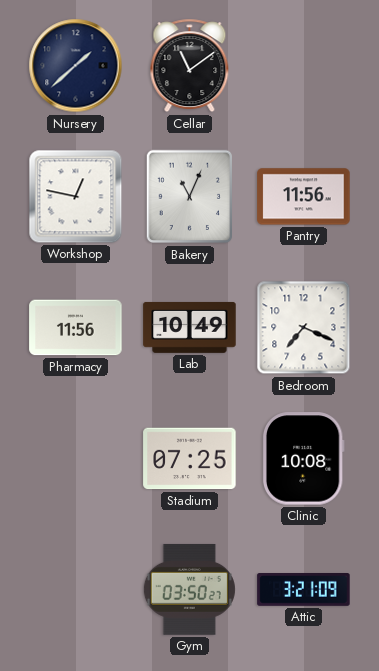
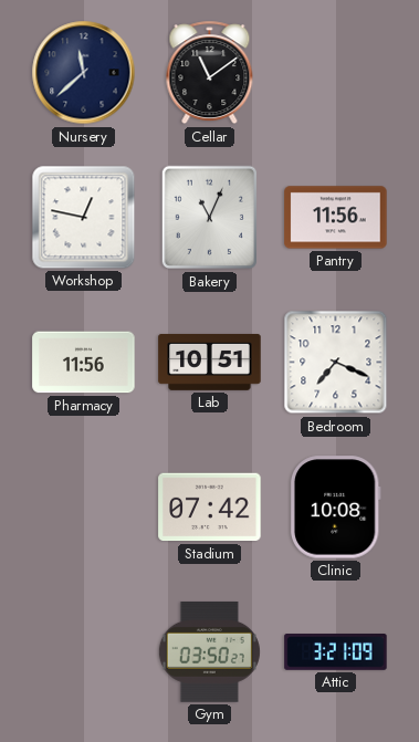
Nursery: 1:38 -> 11:38
Lab: 10:49 -> 10:51
Stadium: 07:25 -> 07:42
